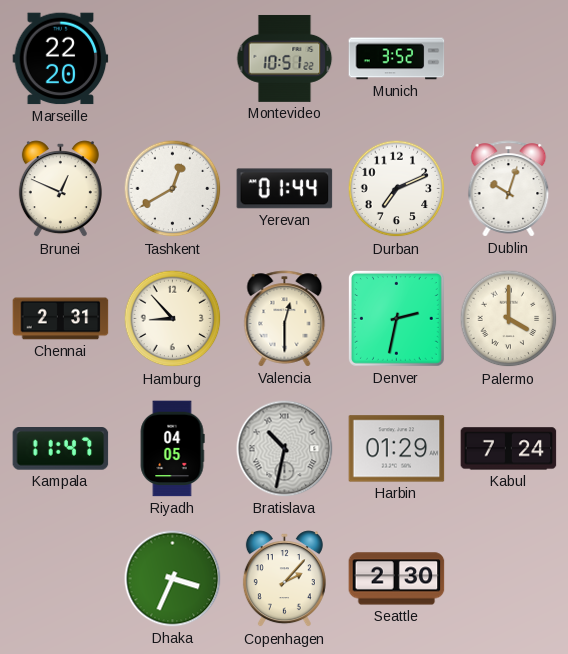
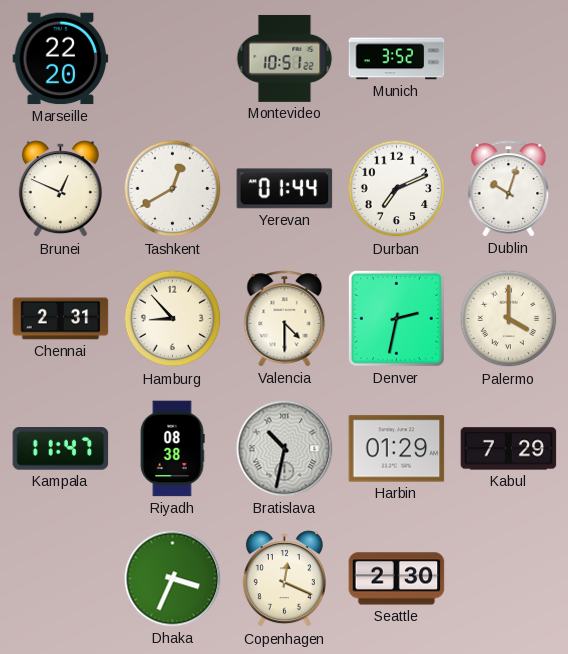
Valencia: 12:30 -> 4:30
Riyadh: 04:05 -> 08:38
Kabul: 7:24 -> 7:29
Copenhagen: 2:07 -> 12:19
